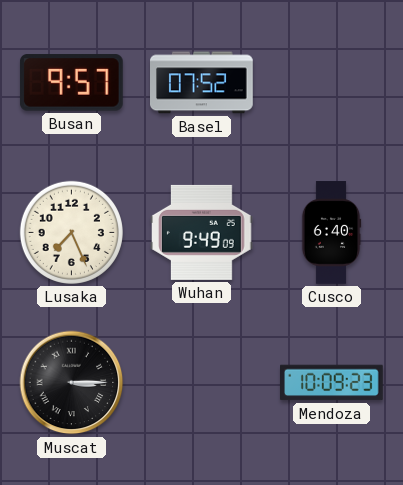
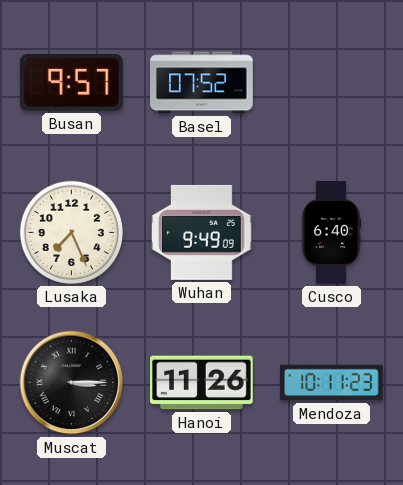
Hanoi: none -> 11:26
Mendoza: 10:09 -> 10:11
